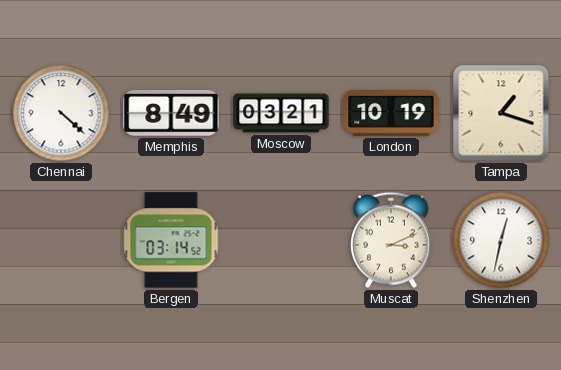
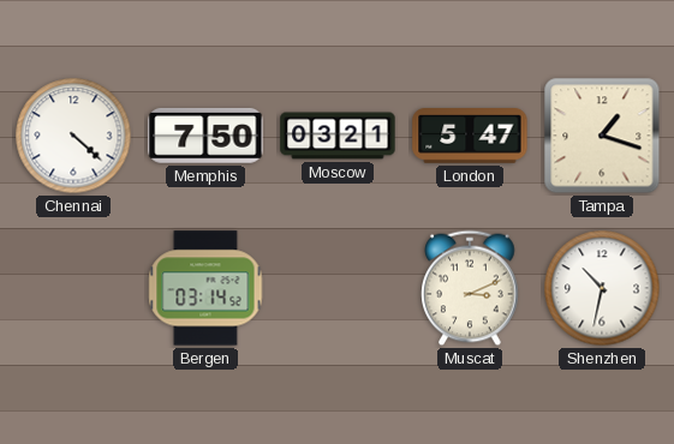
Memphis: 8:49 -> 7:50
London: 10:19 -> 5:47
Shenzhen: 12:32 -> 10:32
